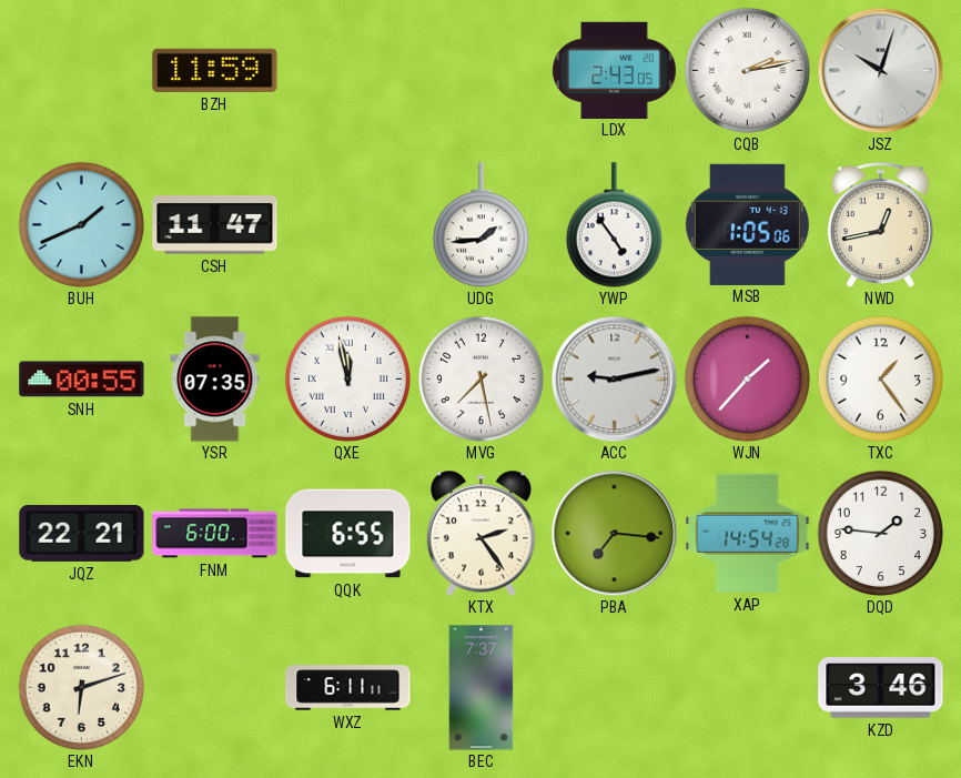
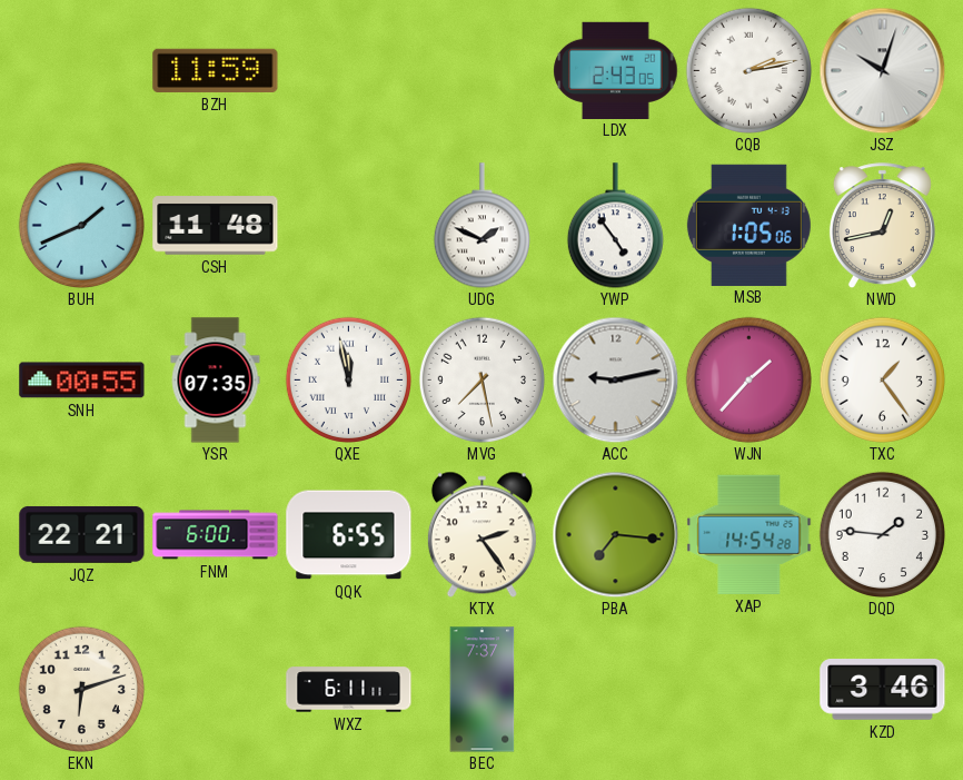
CSH: 11:47 -> 11:48
UDG: 1:44 -> 1:49
